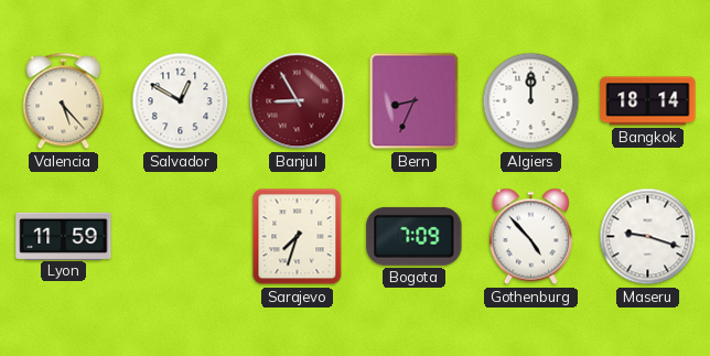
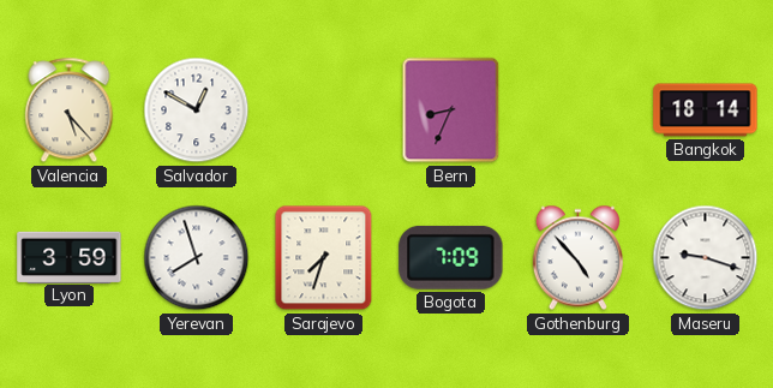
Banjul: 8:55 -> none
Algiers: 12:00 -> none
Lyon: 11:59 -> 3:59
Yerevan: none -> 7:57
